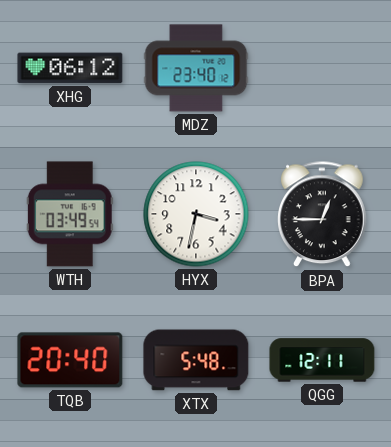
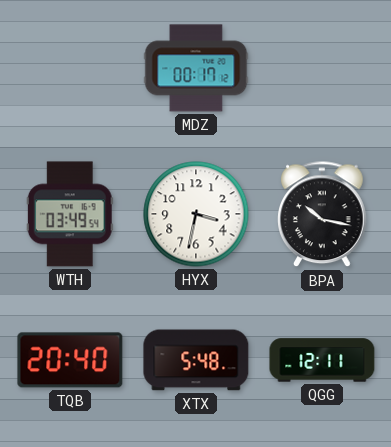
XHG: 06:12 -> none
MDZ: 23:40 -> 00:17
BPA: 12:45 -> 10:17
